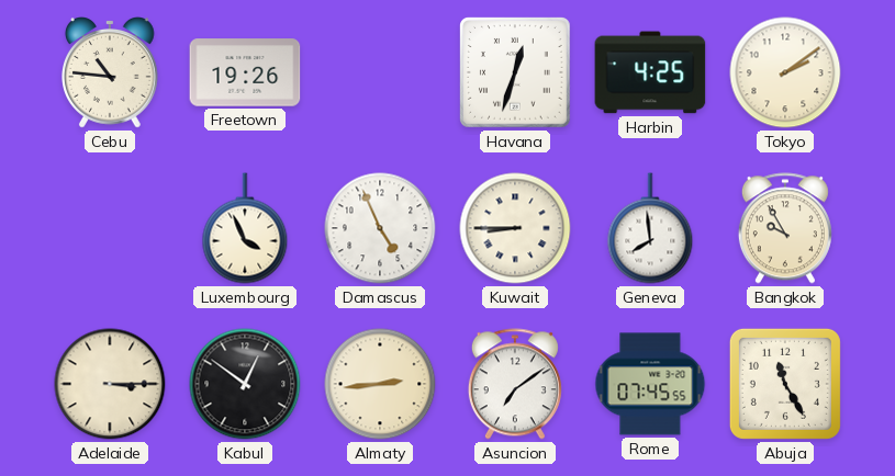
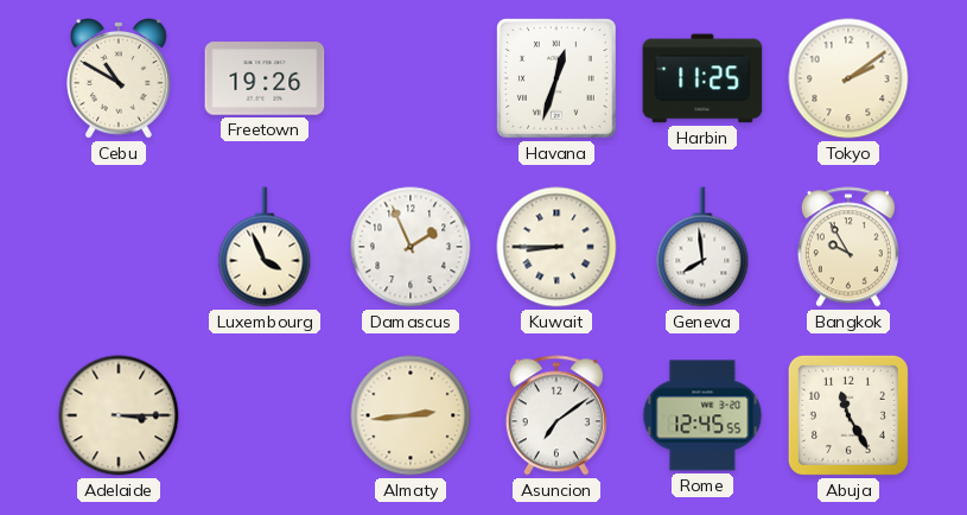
Cebu: 10:46 -> 10:50
Harbin: 4:25 -> 11:25
Damascus: 4:56 -> 1:56
Kabul: 12:51 -> none
Rome: 07:45 -> 12:45
